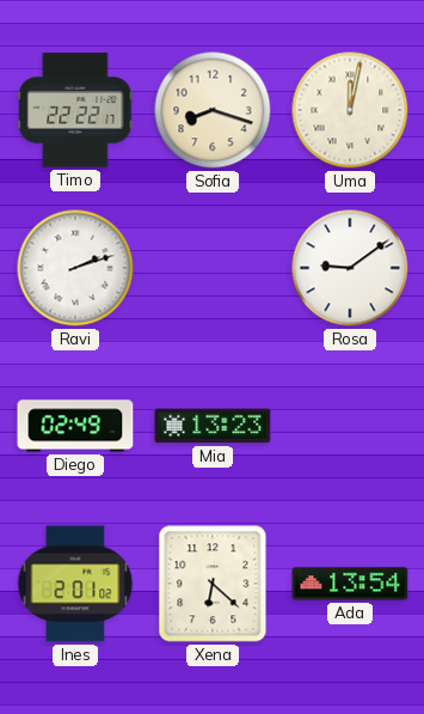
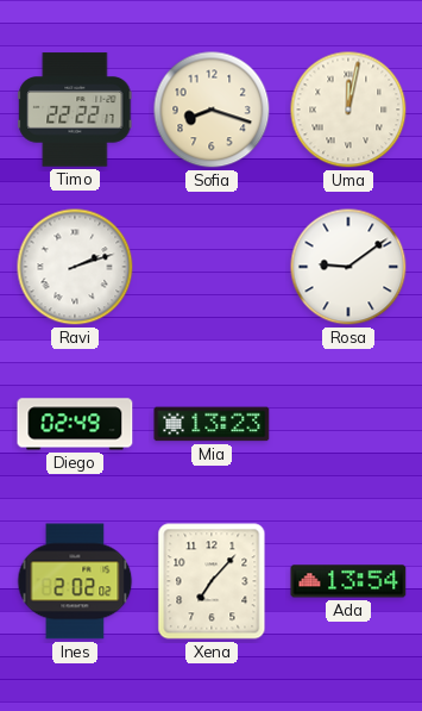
Ines: 2:01 -> 2:02
Xena: 6:22 -> 7:07
